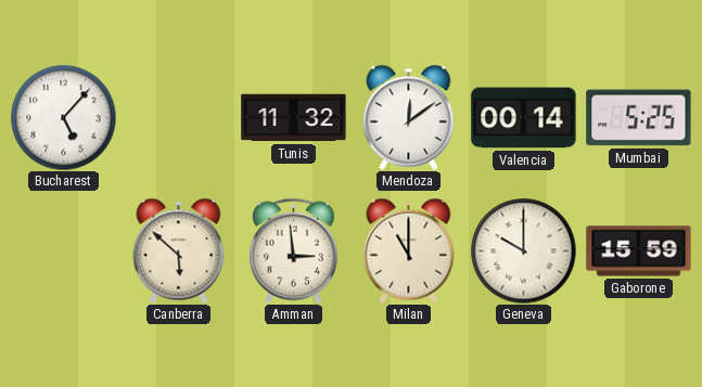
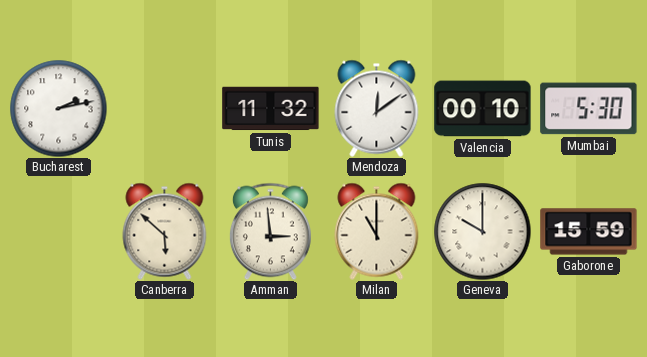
Bucharest: 5:07 -> 2:13
Valencia: 00:14 -> 00:10
Mumbai: 5:25 -> 5:30
